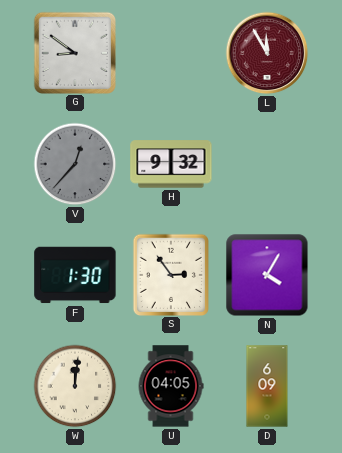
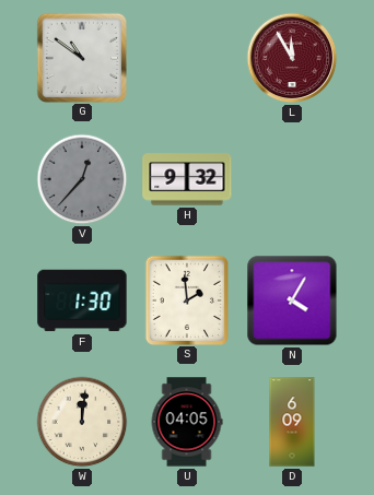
G: 8:51 -> 10:51
S: 2:54 -> 1:59
